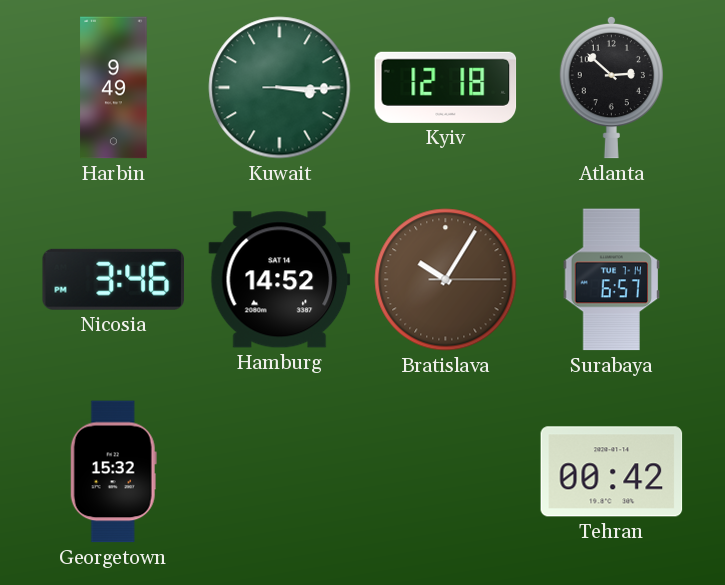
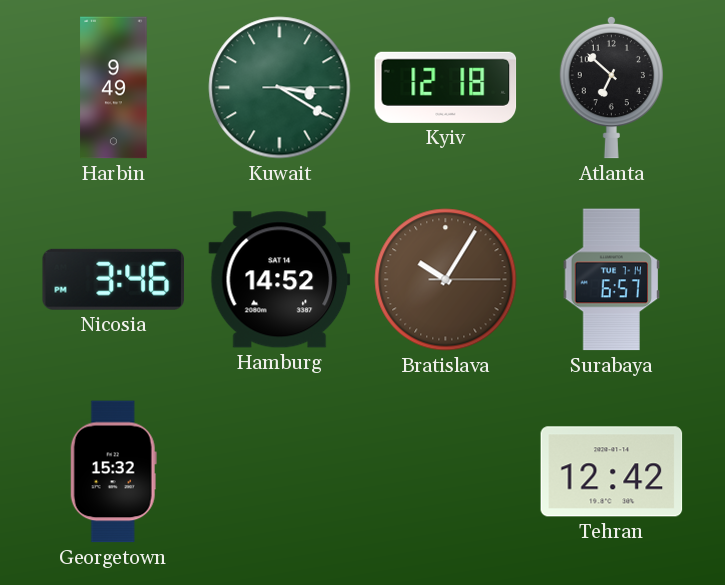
Kuwait: 3:15 -> 3:20
Atlanta: 2:52 -> 6:52
Tehran: 00:42 -> 12:42
